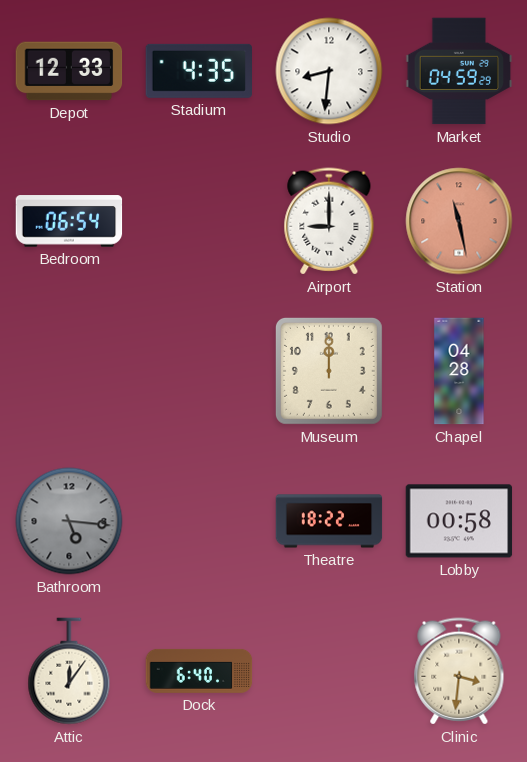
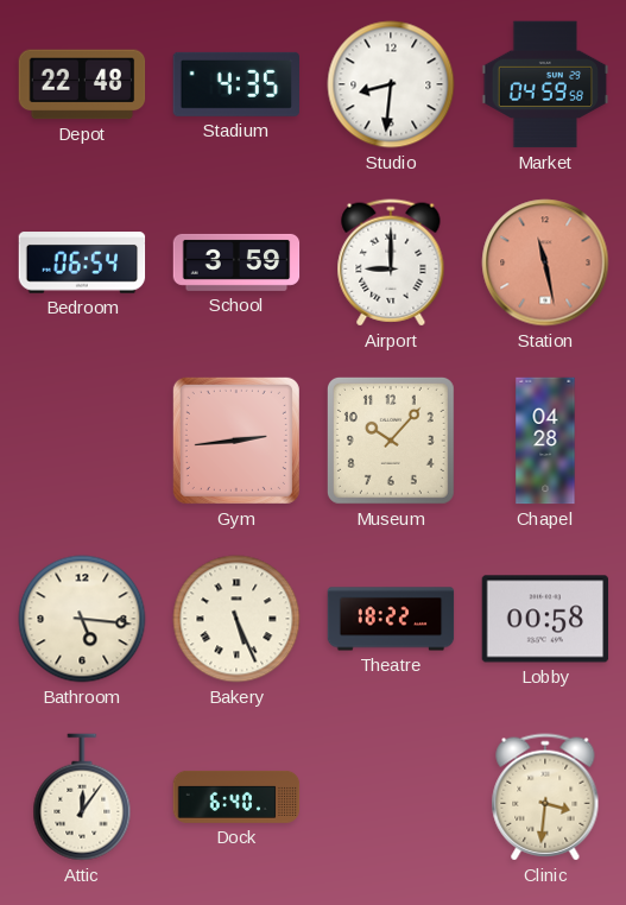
Depot: 12:33 -> 22:48
Market: 04:59:29 -> 04:59:58
School: none -> 3:59
Gym: none -> 2:44
Museum: 12:00 -> 10:07
Bathroom dial: grey -> cream
Bakery: none -> 5:26
